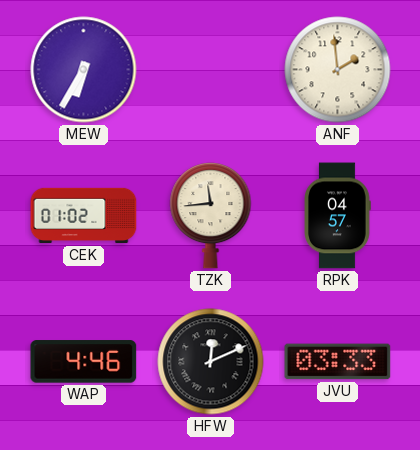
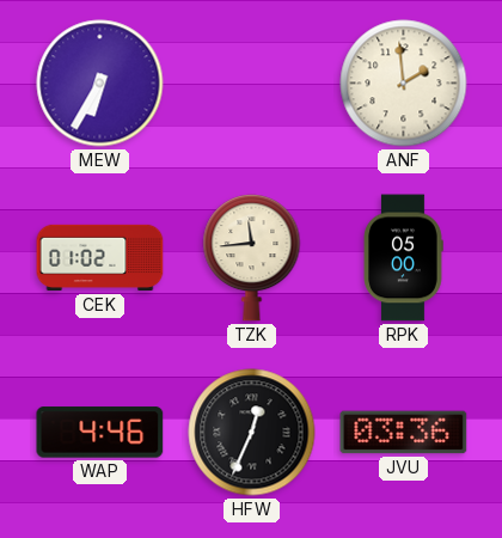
RPK: 04:57 -> 05:00
HFW: 12:11 -> 12:34
JVU: 03:33 -> 03:36
